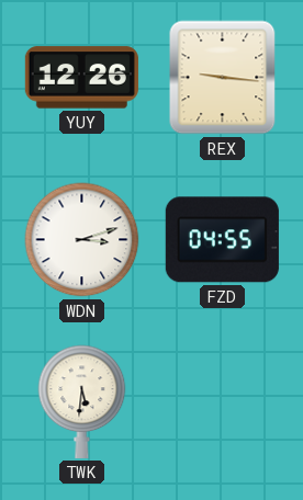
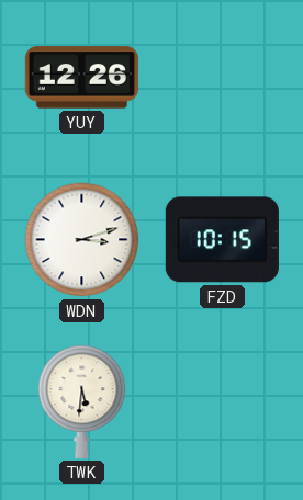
REX: 9:16 -> none
FZD: 04:55 -> 10:15
